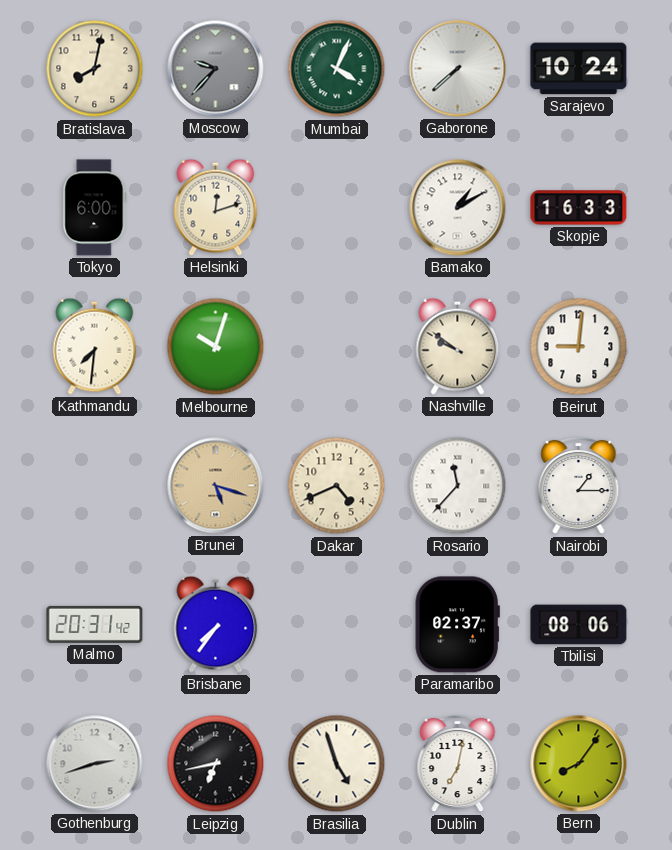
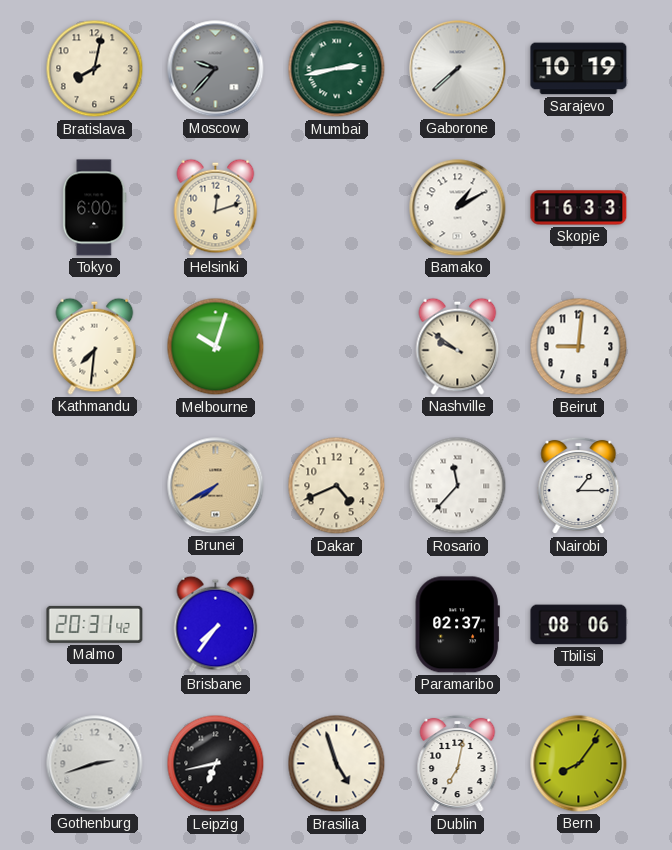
Mumbai: 4:04 -> 2:43
Sarajevo: 10:24 -> 10:19
Brunei: 5:18 -> 7:40
